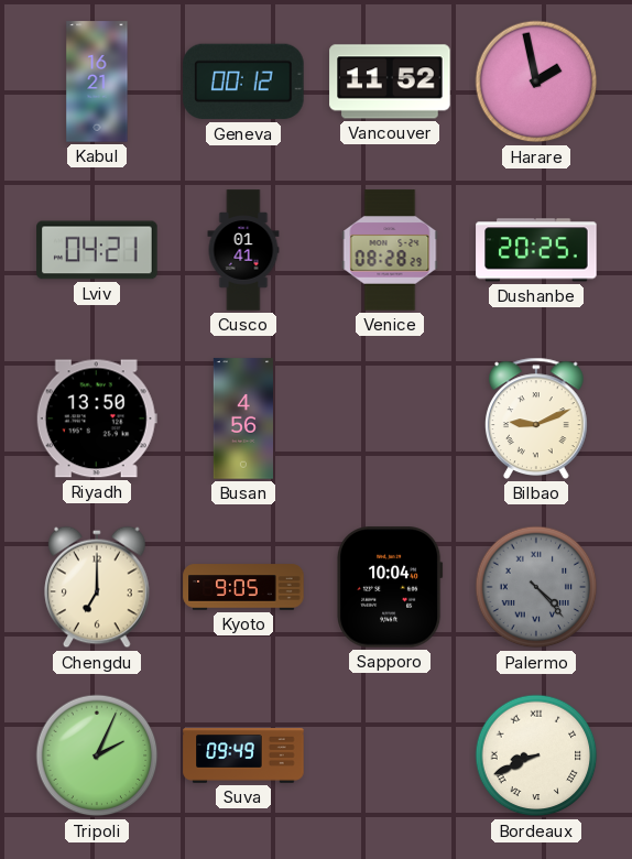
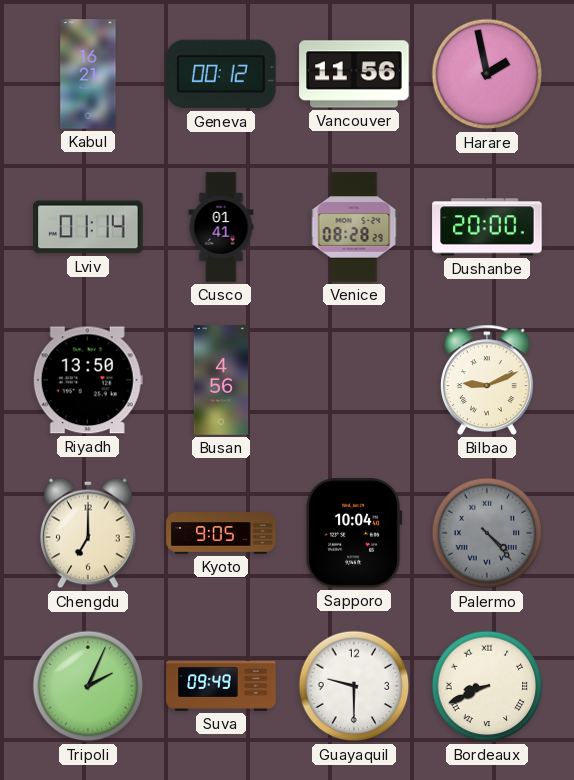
Vancouver: 11:52 -> 11:56
Lviv: 04:21 -> 01:14
Dushanbe: 20:25 -> 20:00
Guayaquil: none -> 9:30
